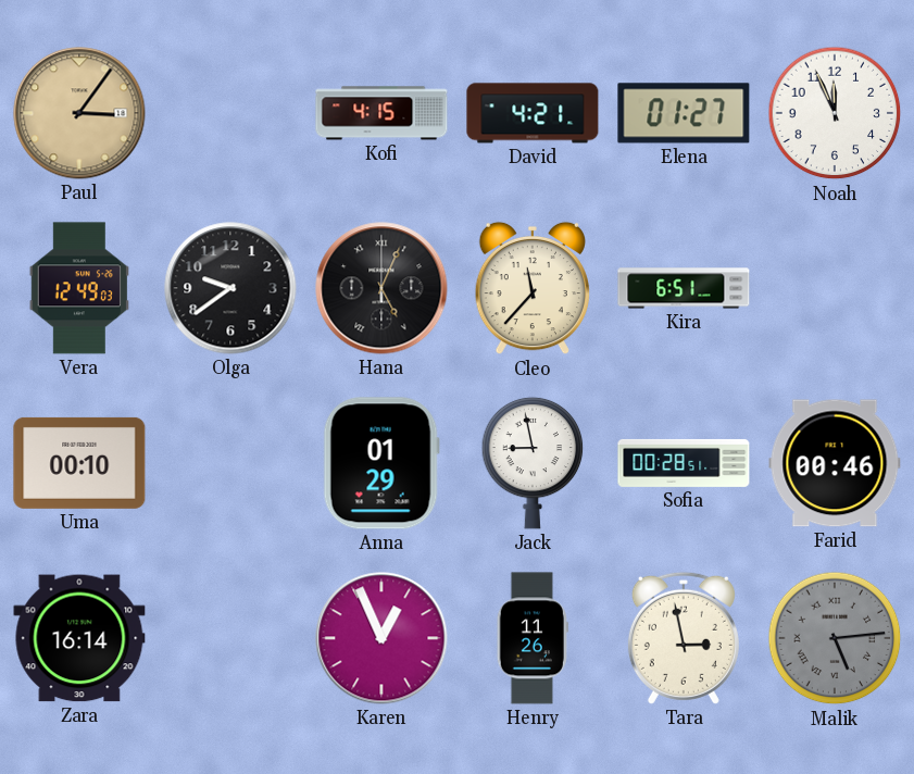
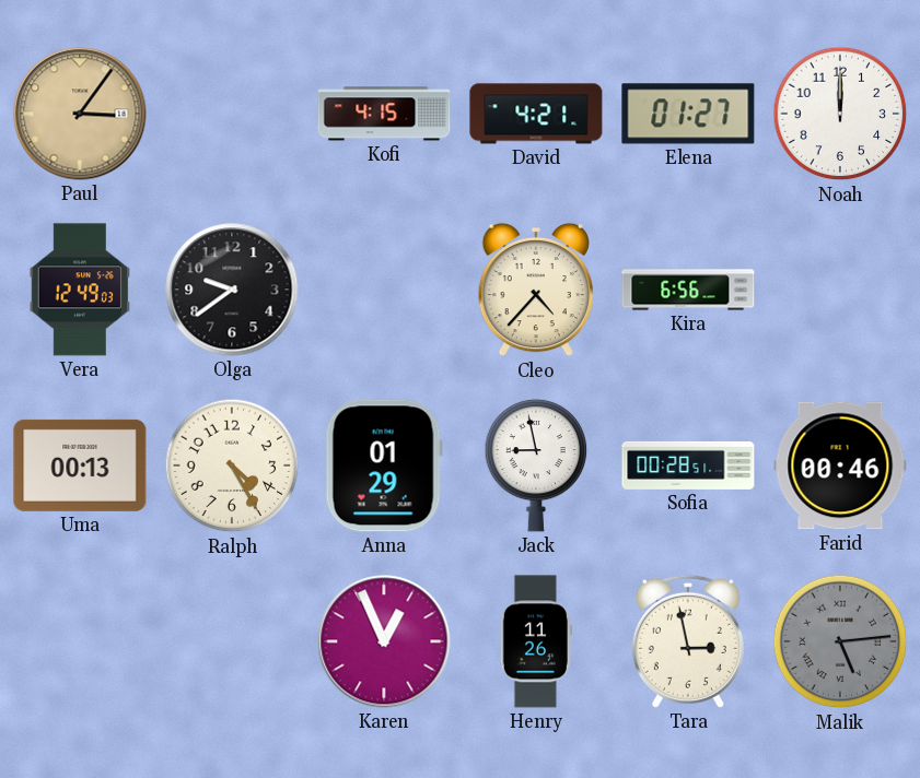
Noah: 11:56 -> 12:00
Hana: 5:04 -> none
Cleo: 11:37 -> 4:37
Kira: 6:51 -> 6:56
Uma: 00:10 -> 00:13
Ralph: none -> 4:25
Zara: 16:14 -> none
